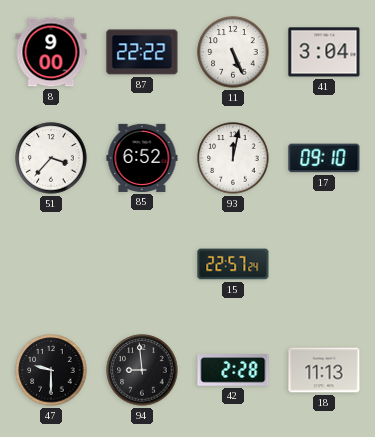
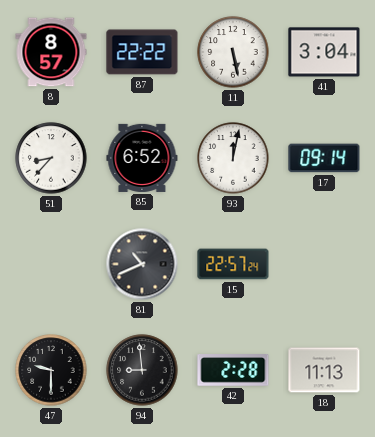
8: 9:00 -> 8:57
11: 5:26 -> 5:28
51: 3:37 -> 8:37
17: 09:10 -> 09:14
81: none -> 10:41
